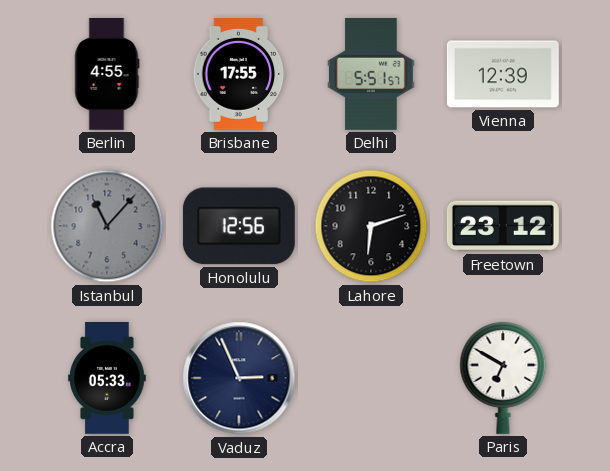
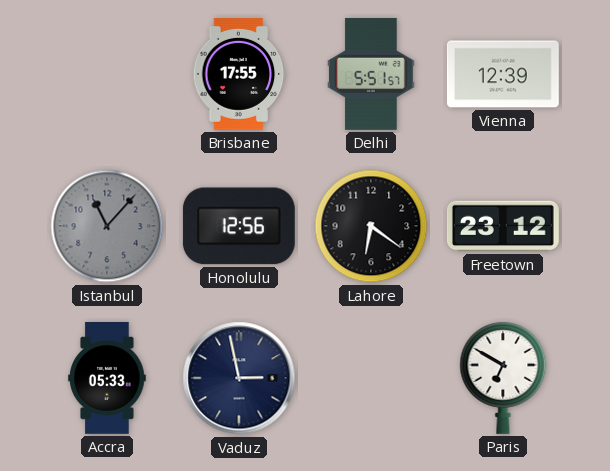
Berlin: 4:55 -> none
Lahore: 6:12 -> 6:21
Vaduz: 2:56 -> 2:58
